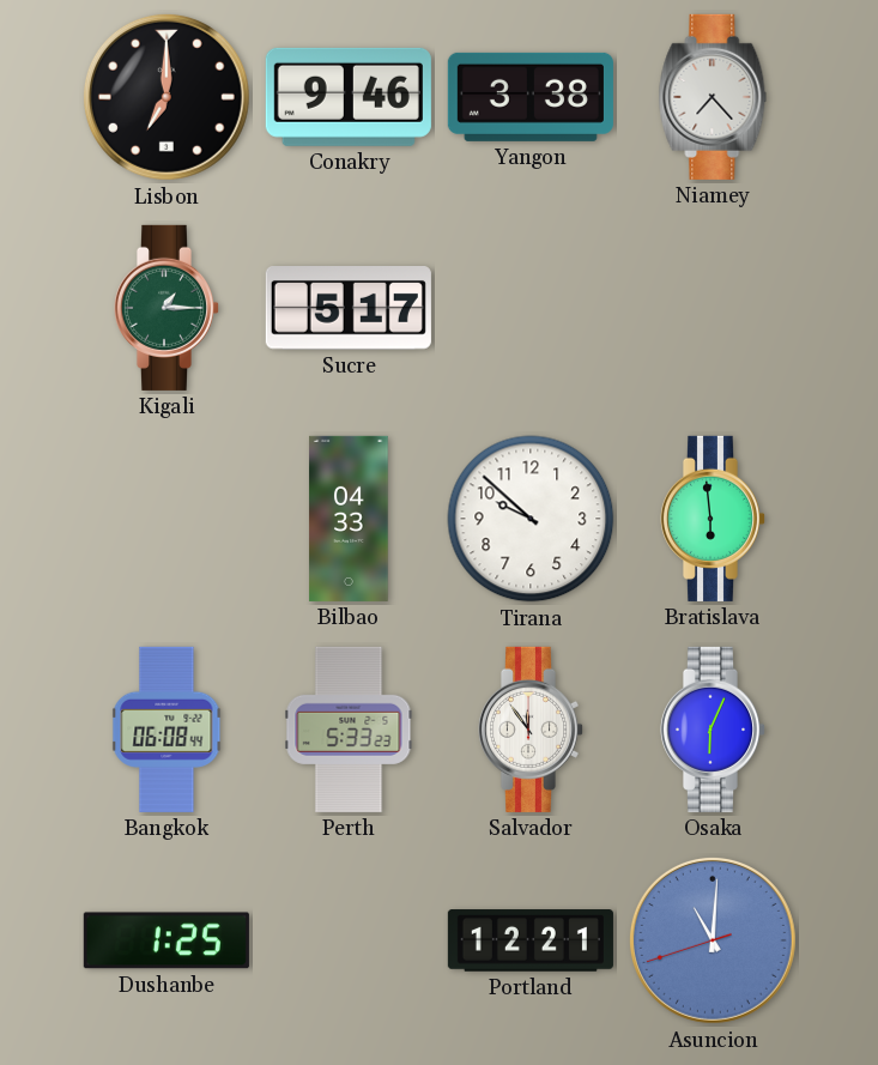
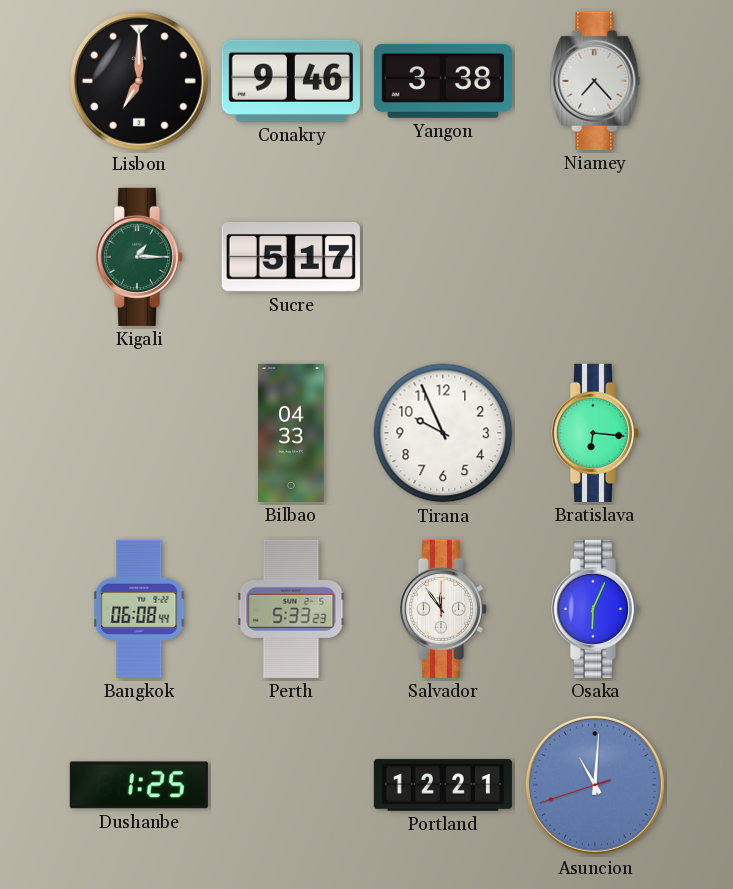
Tirana: 9:52 -> 9:56
Bratislava: 5:59 -> 6:16
